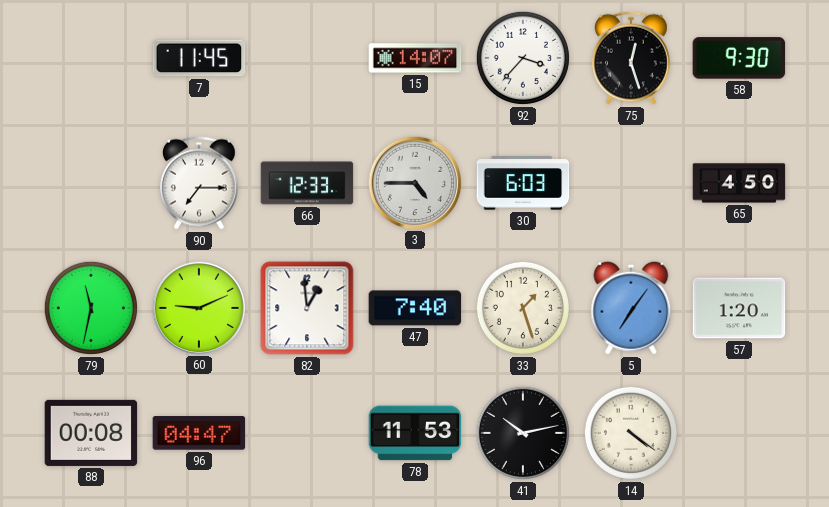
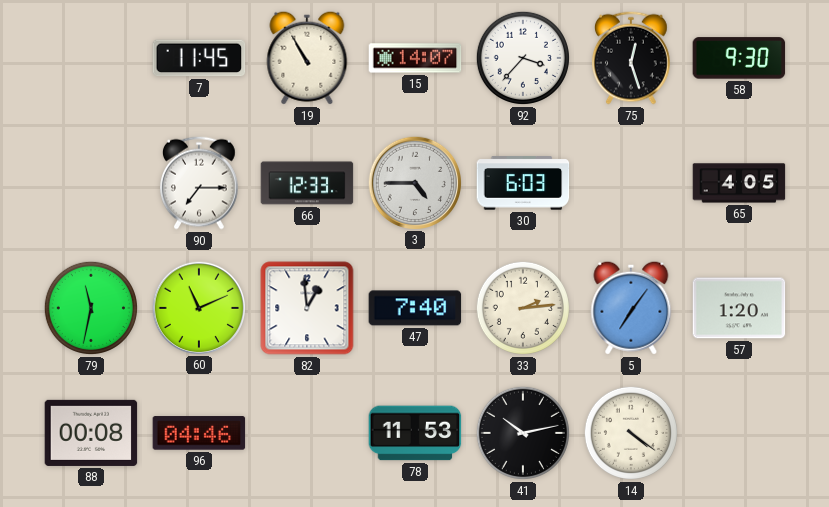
19: none -> 10:55
65: 4:50 -> 4:05
60: 9:11 -> 11:11
33: 1:27 -> 2:14
96: 04:47 -> 04:46
